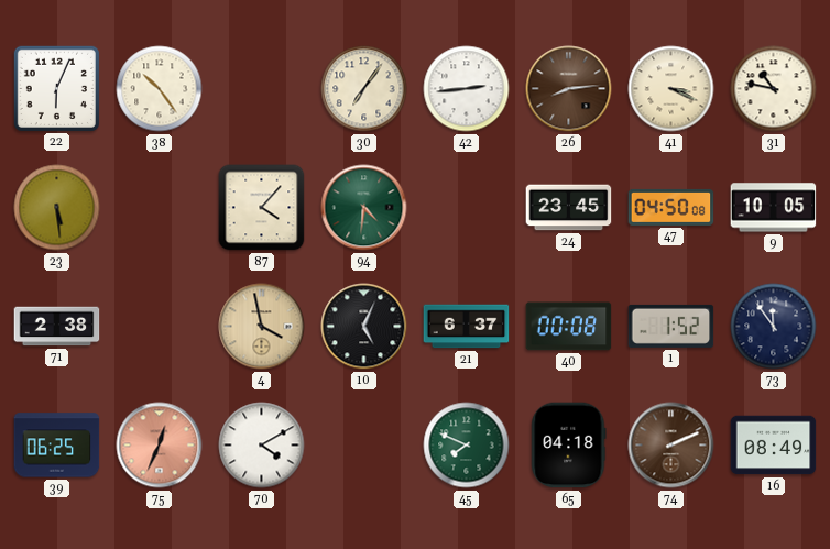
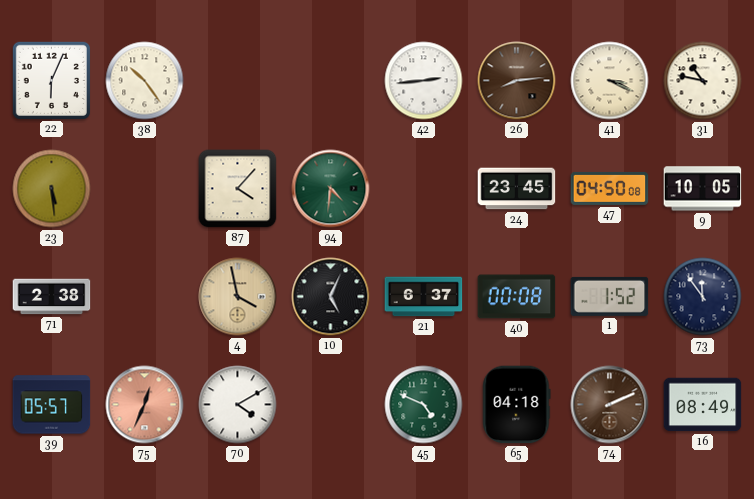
30: 7:06 -> none
39: 06:25 -> 05:57
45: 7:49 -> 4:49
